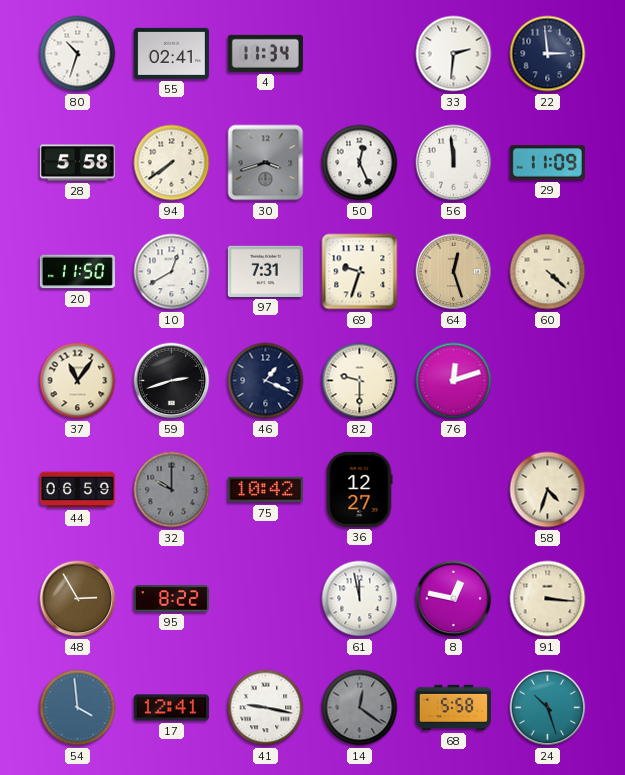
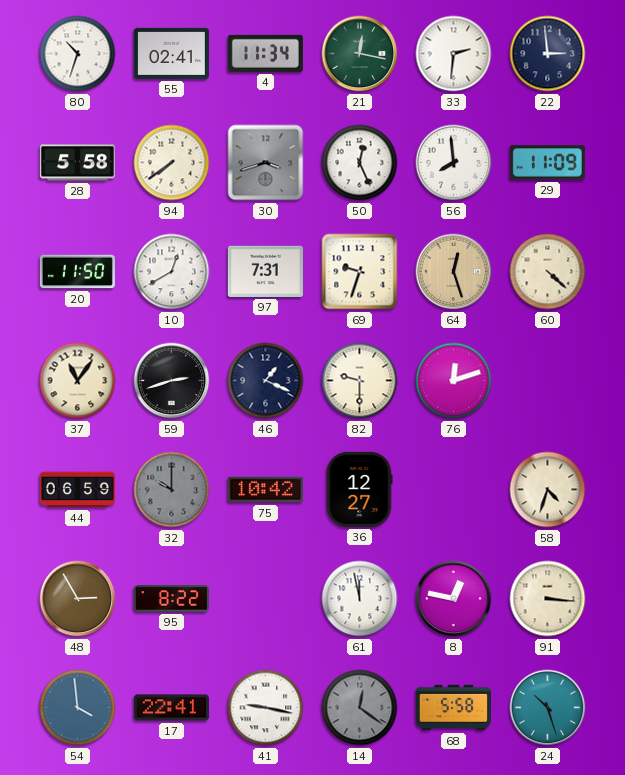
21: none -> 12:17
56: 11:59 -> 7:59
17: 12:41 -> 22:41
